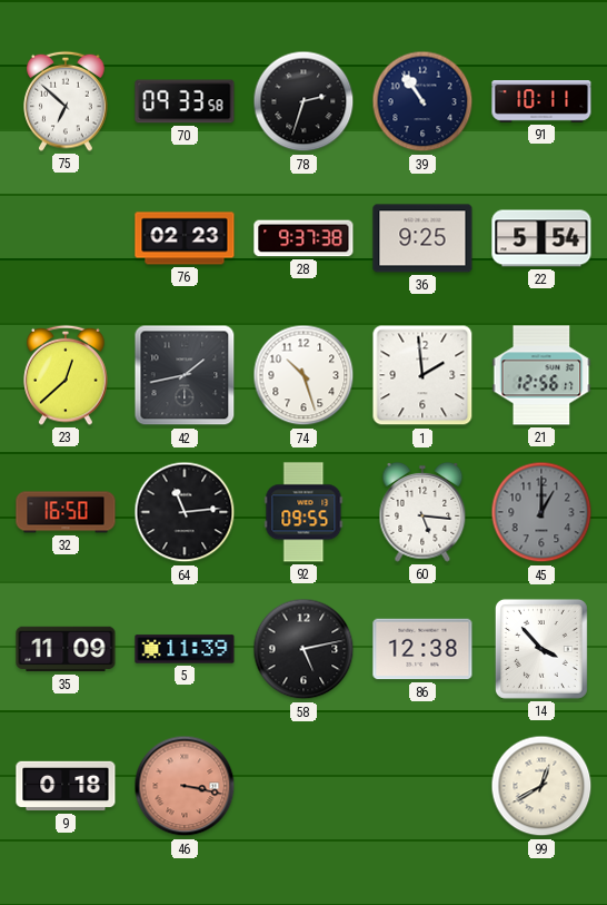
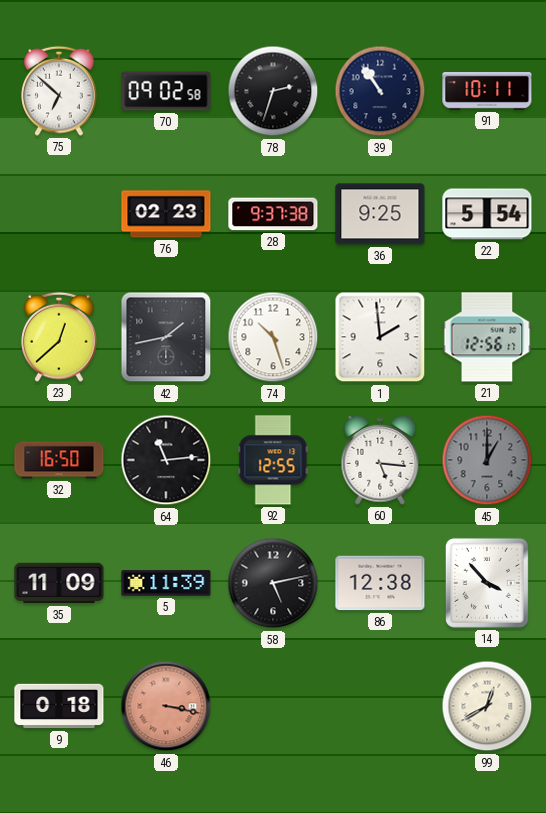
70: 09:33 -> 09:02
92: 09:55 -> 12:55
